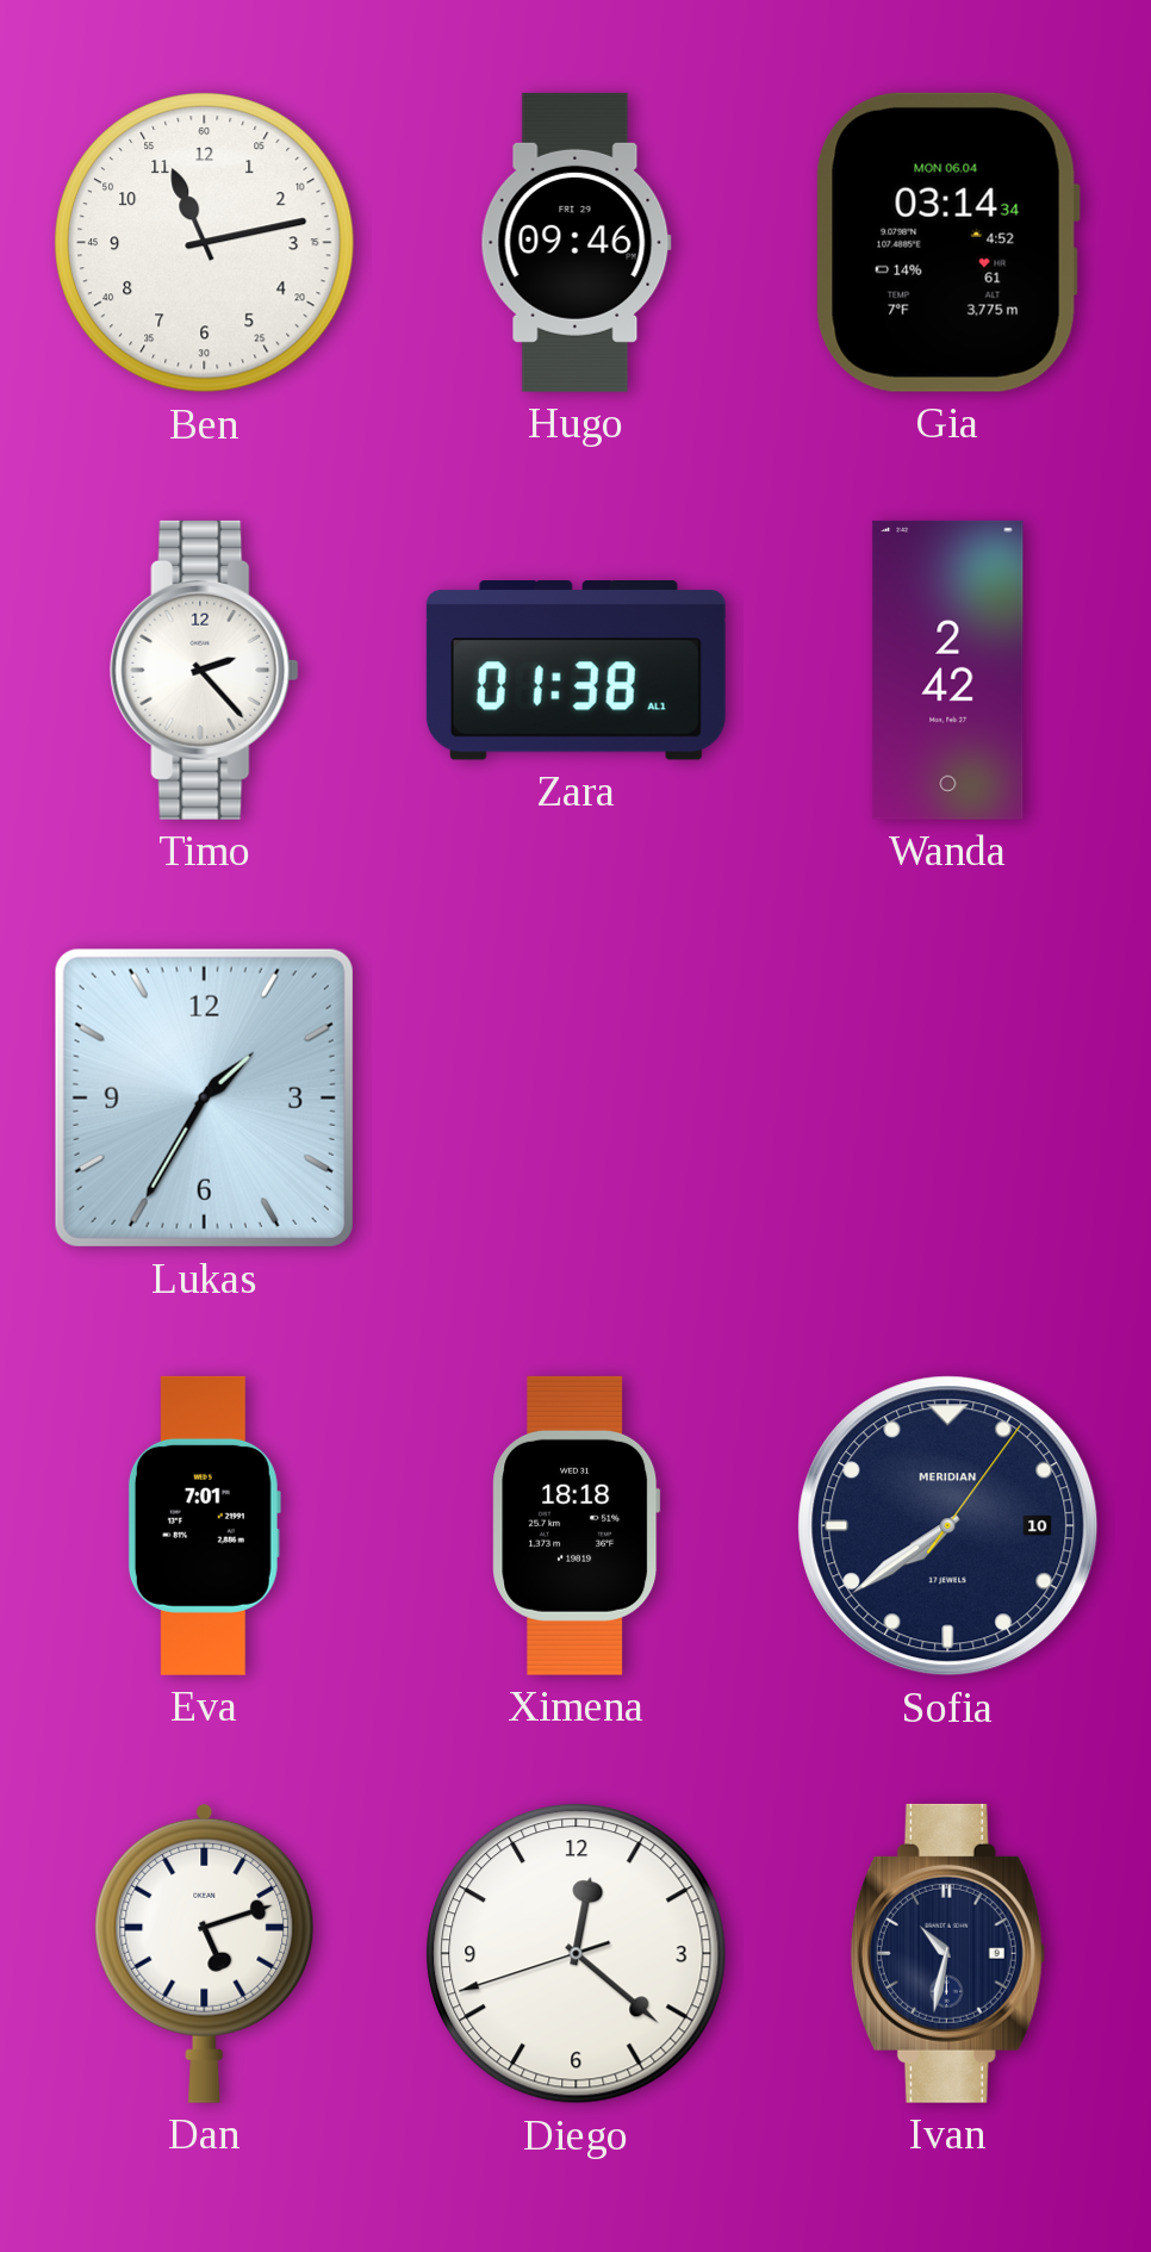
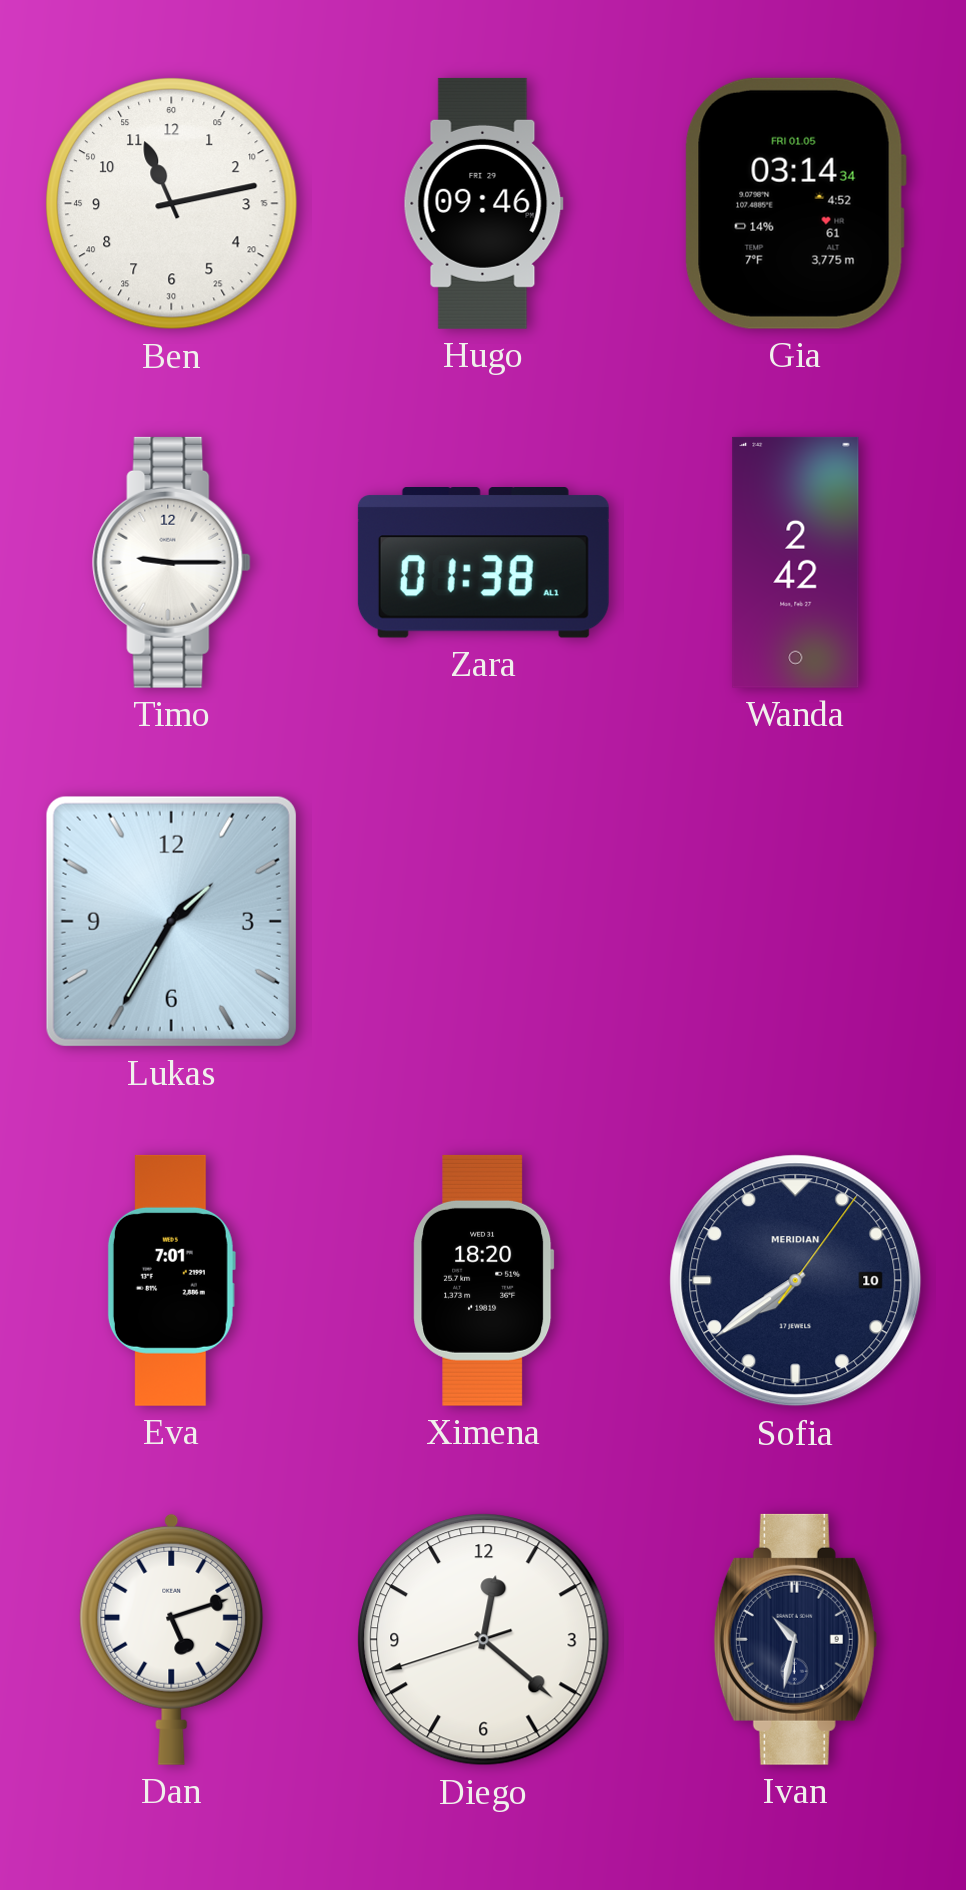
Gia date: MON 06.04 -> FRI 01.05
Timo: 2:23 -> 9:15
Ximena: 18:18 -> 18:20
